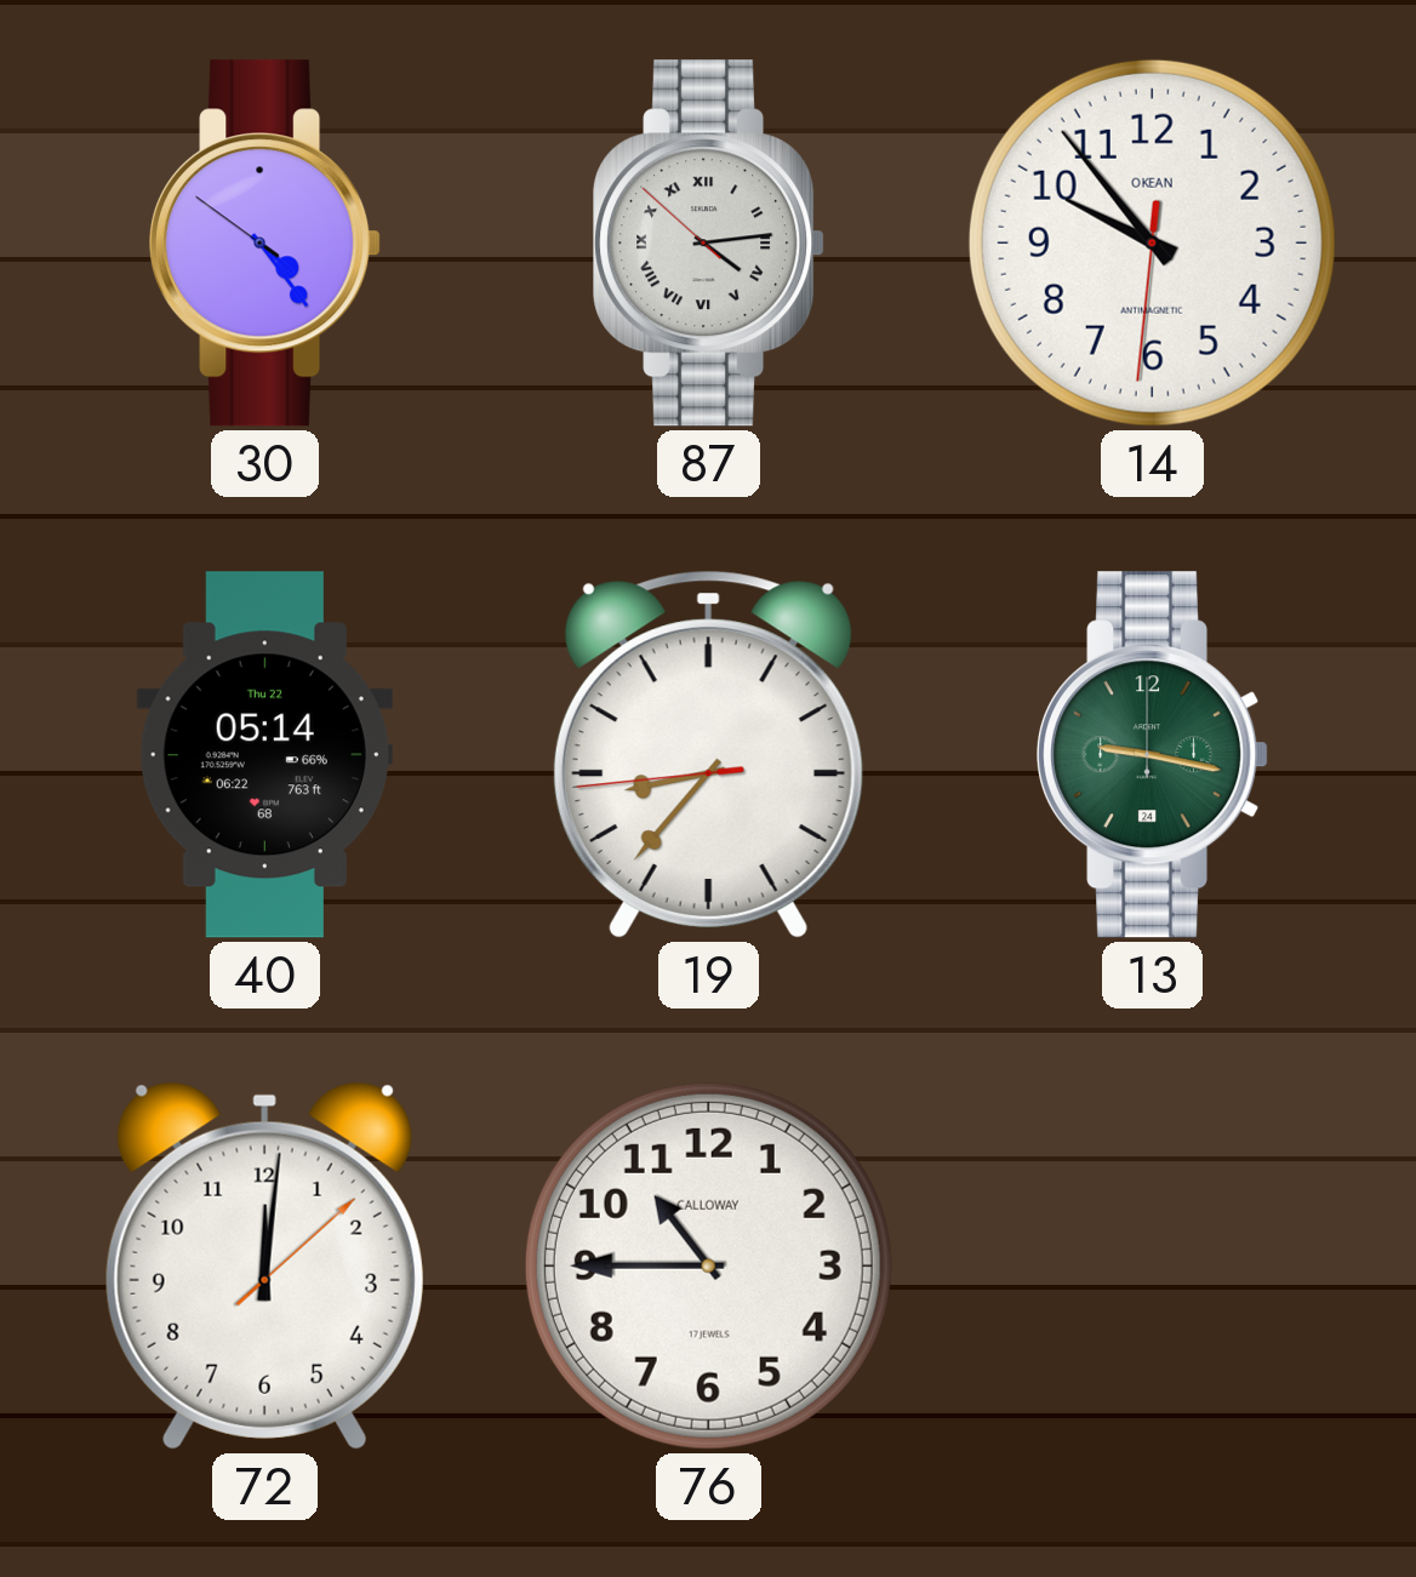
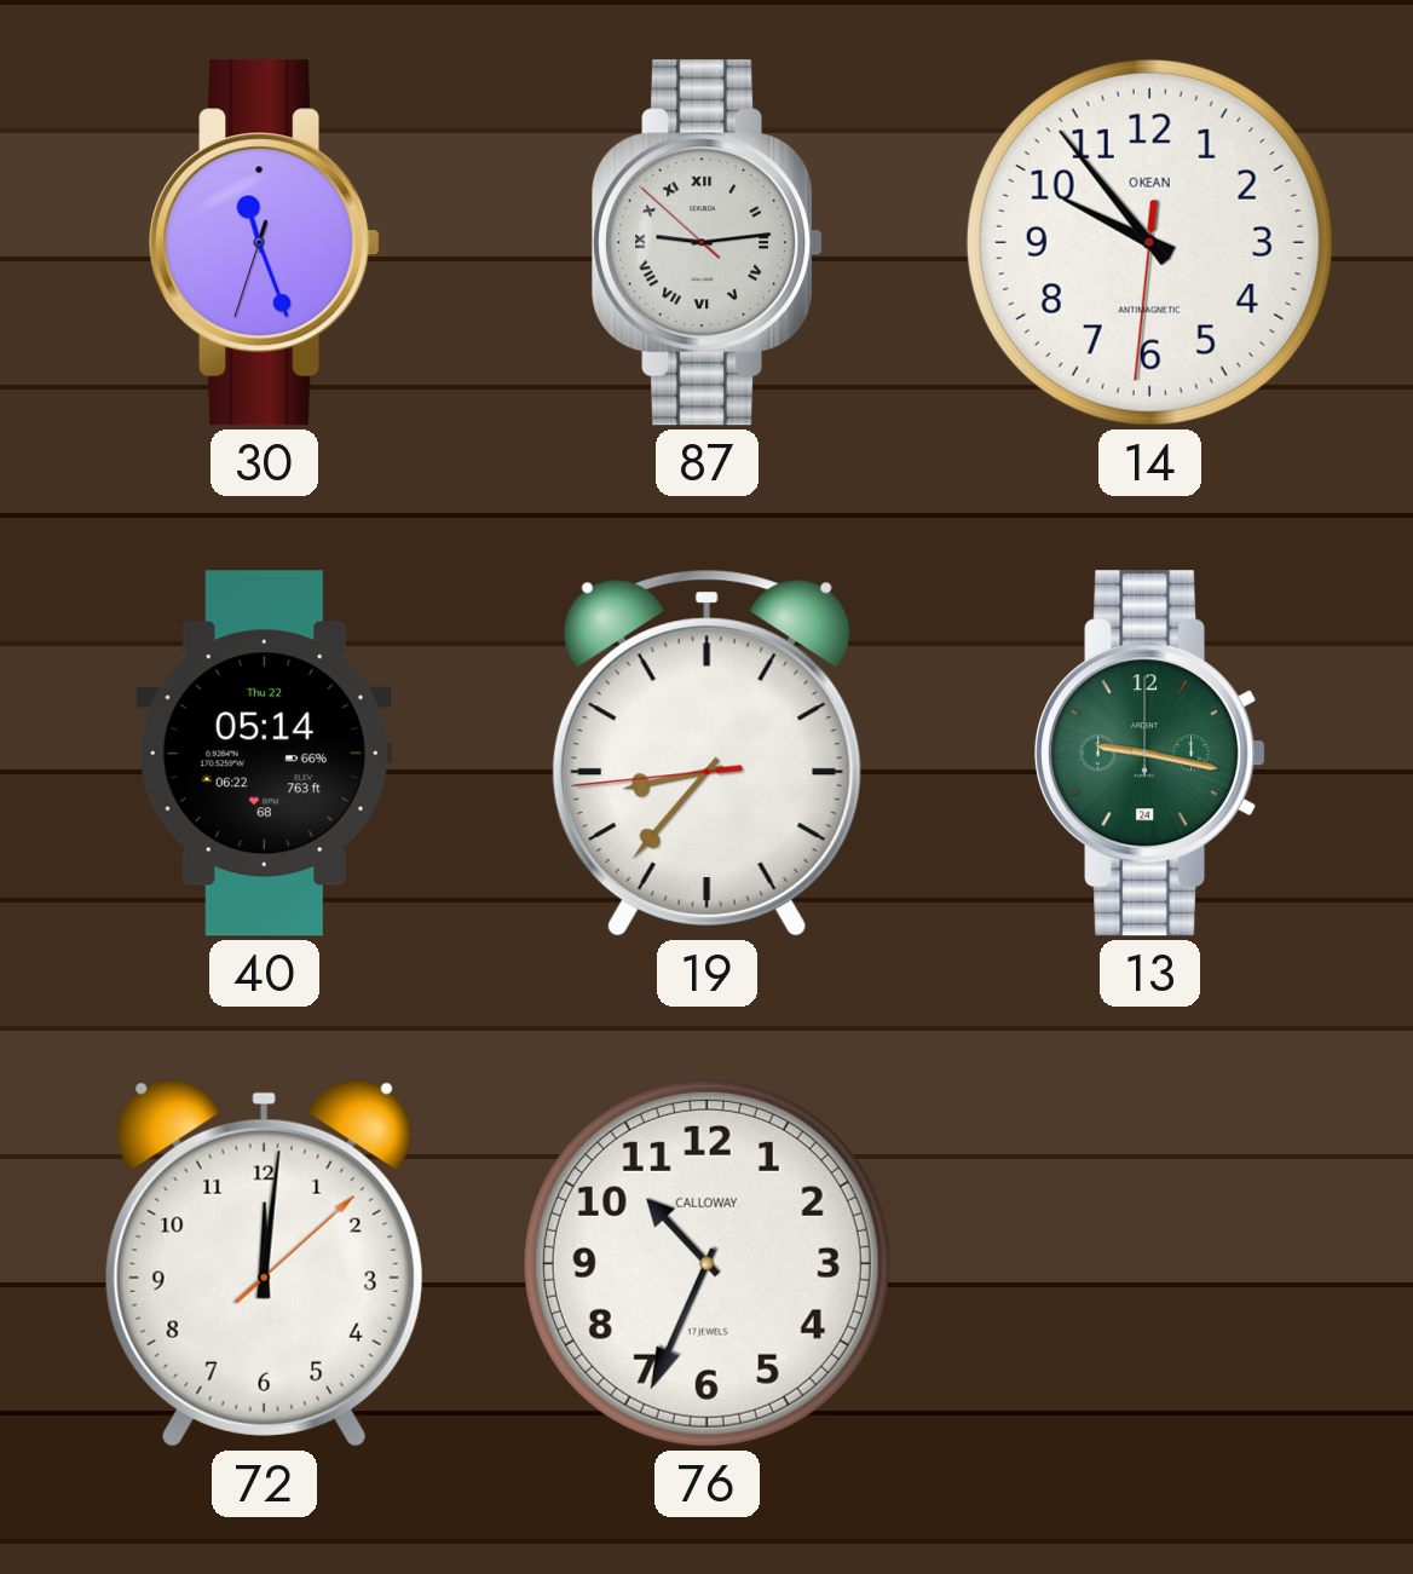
30: 4:23 -> 11:26
87: 4:13 -> 9:13
76: 10:45 -> 10:34
